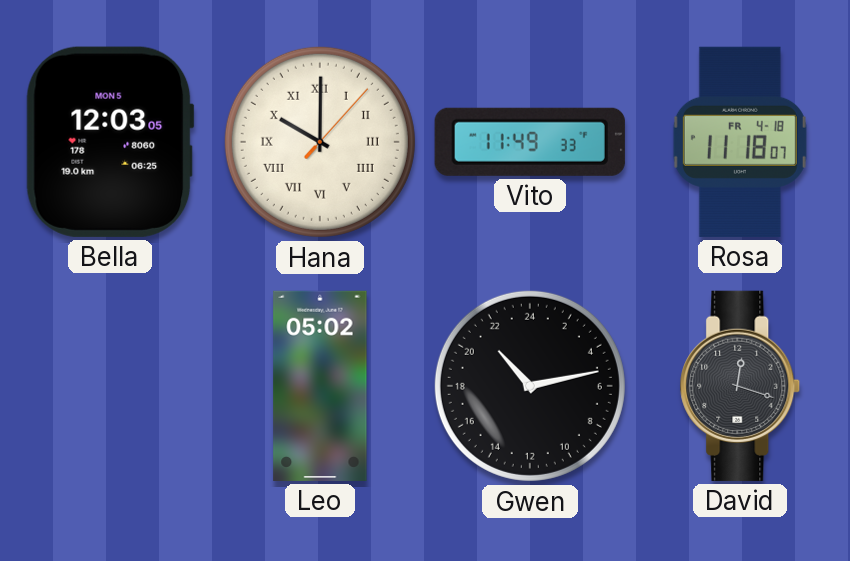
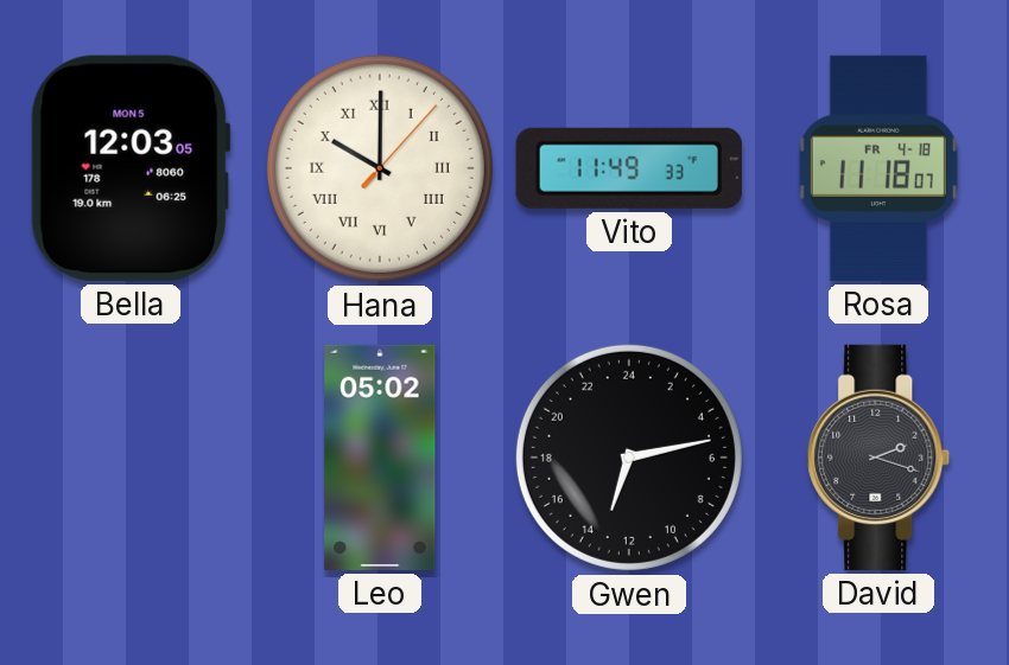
Gwen: 21:13 -> 13:13
David: 12:18 -> 2:18
